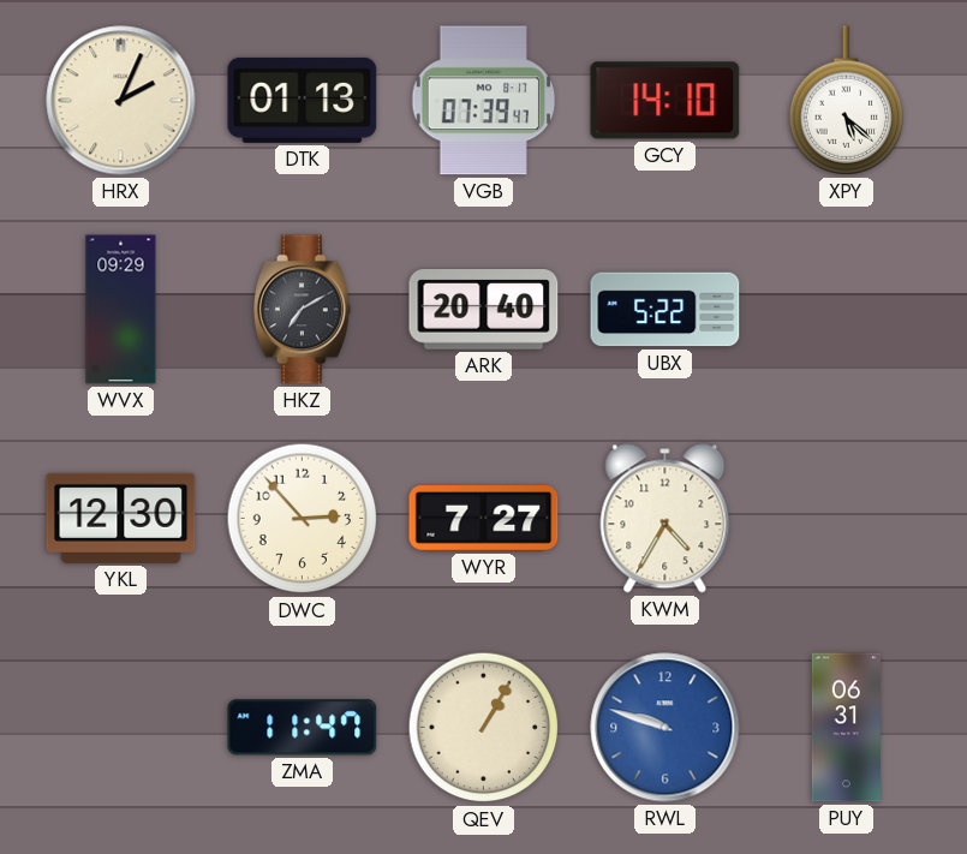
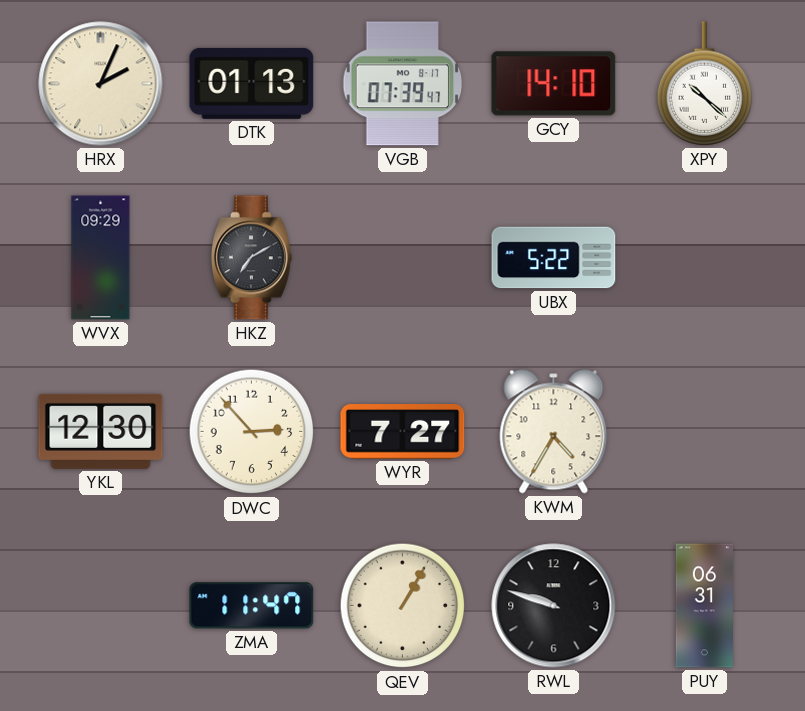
XPY: 5:22 -> 10:22
ARK: 20:40 -> none
RWL dial: blue -> black
